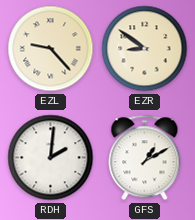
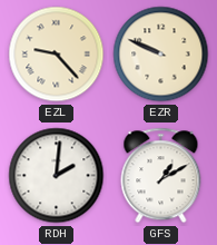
EZR: 8:51 -> 9:49
